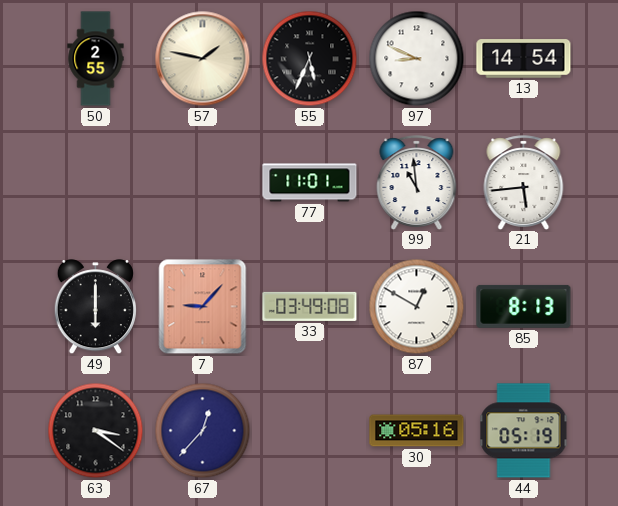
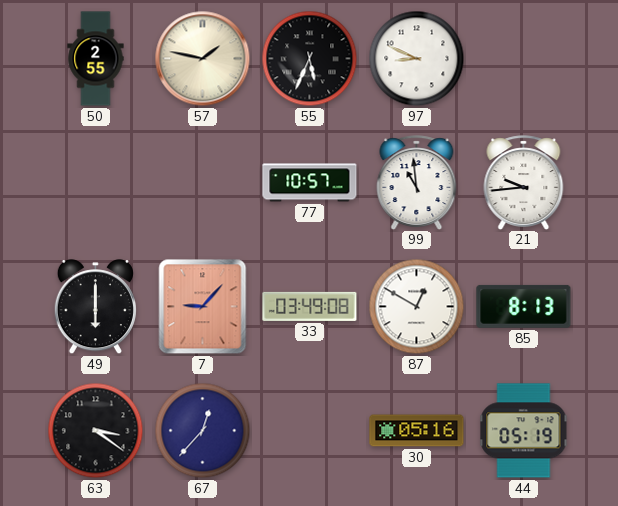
13: 14:54 -> none
77: 11:01 -> 10:57
21: 5:44 -> 9:44
